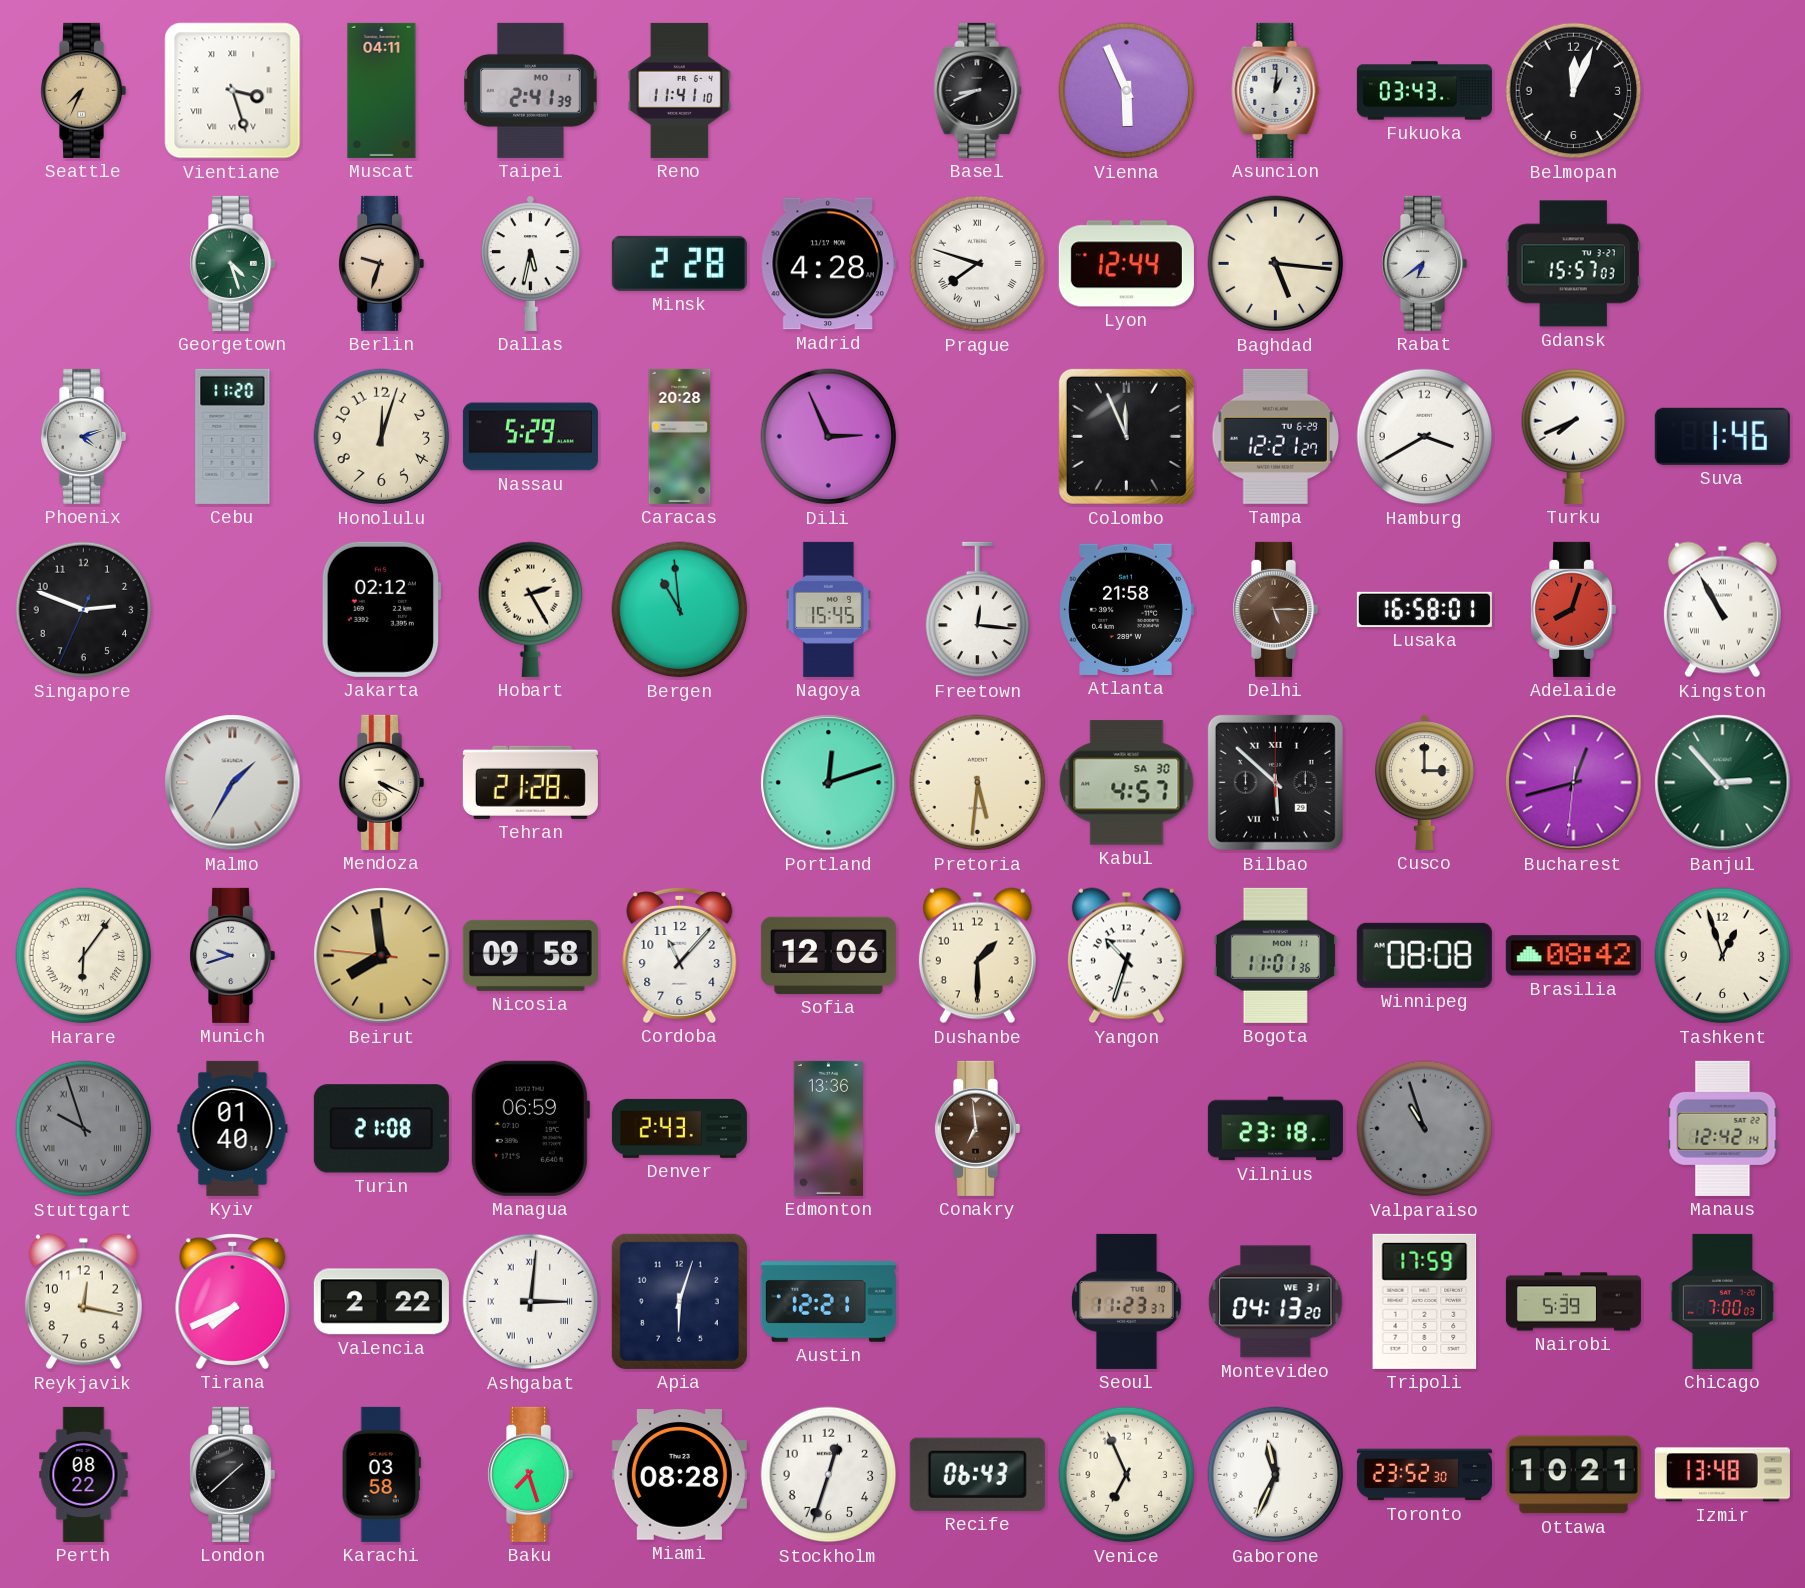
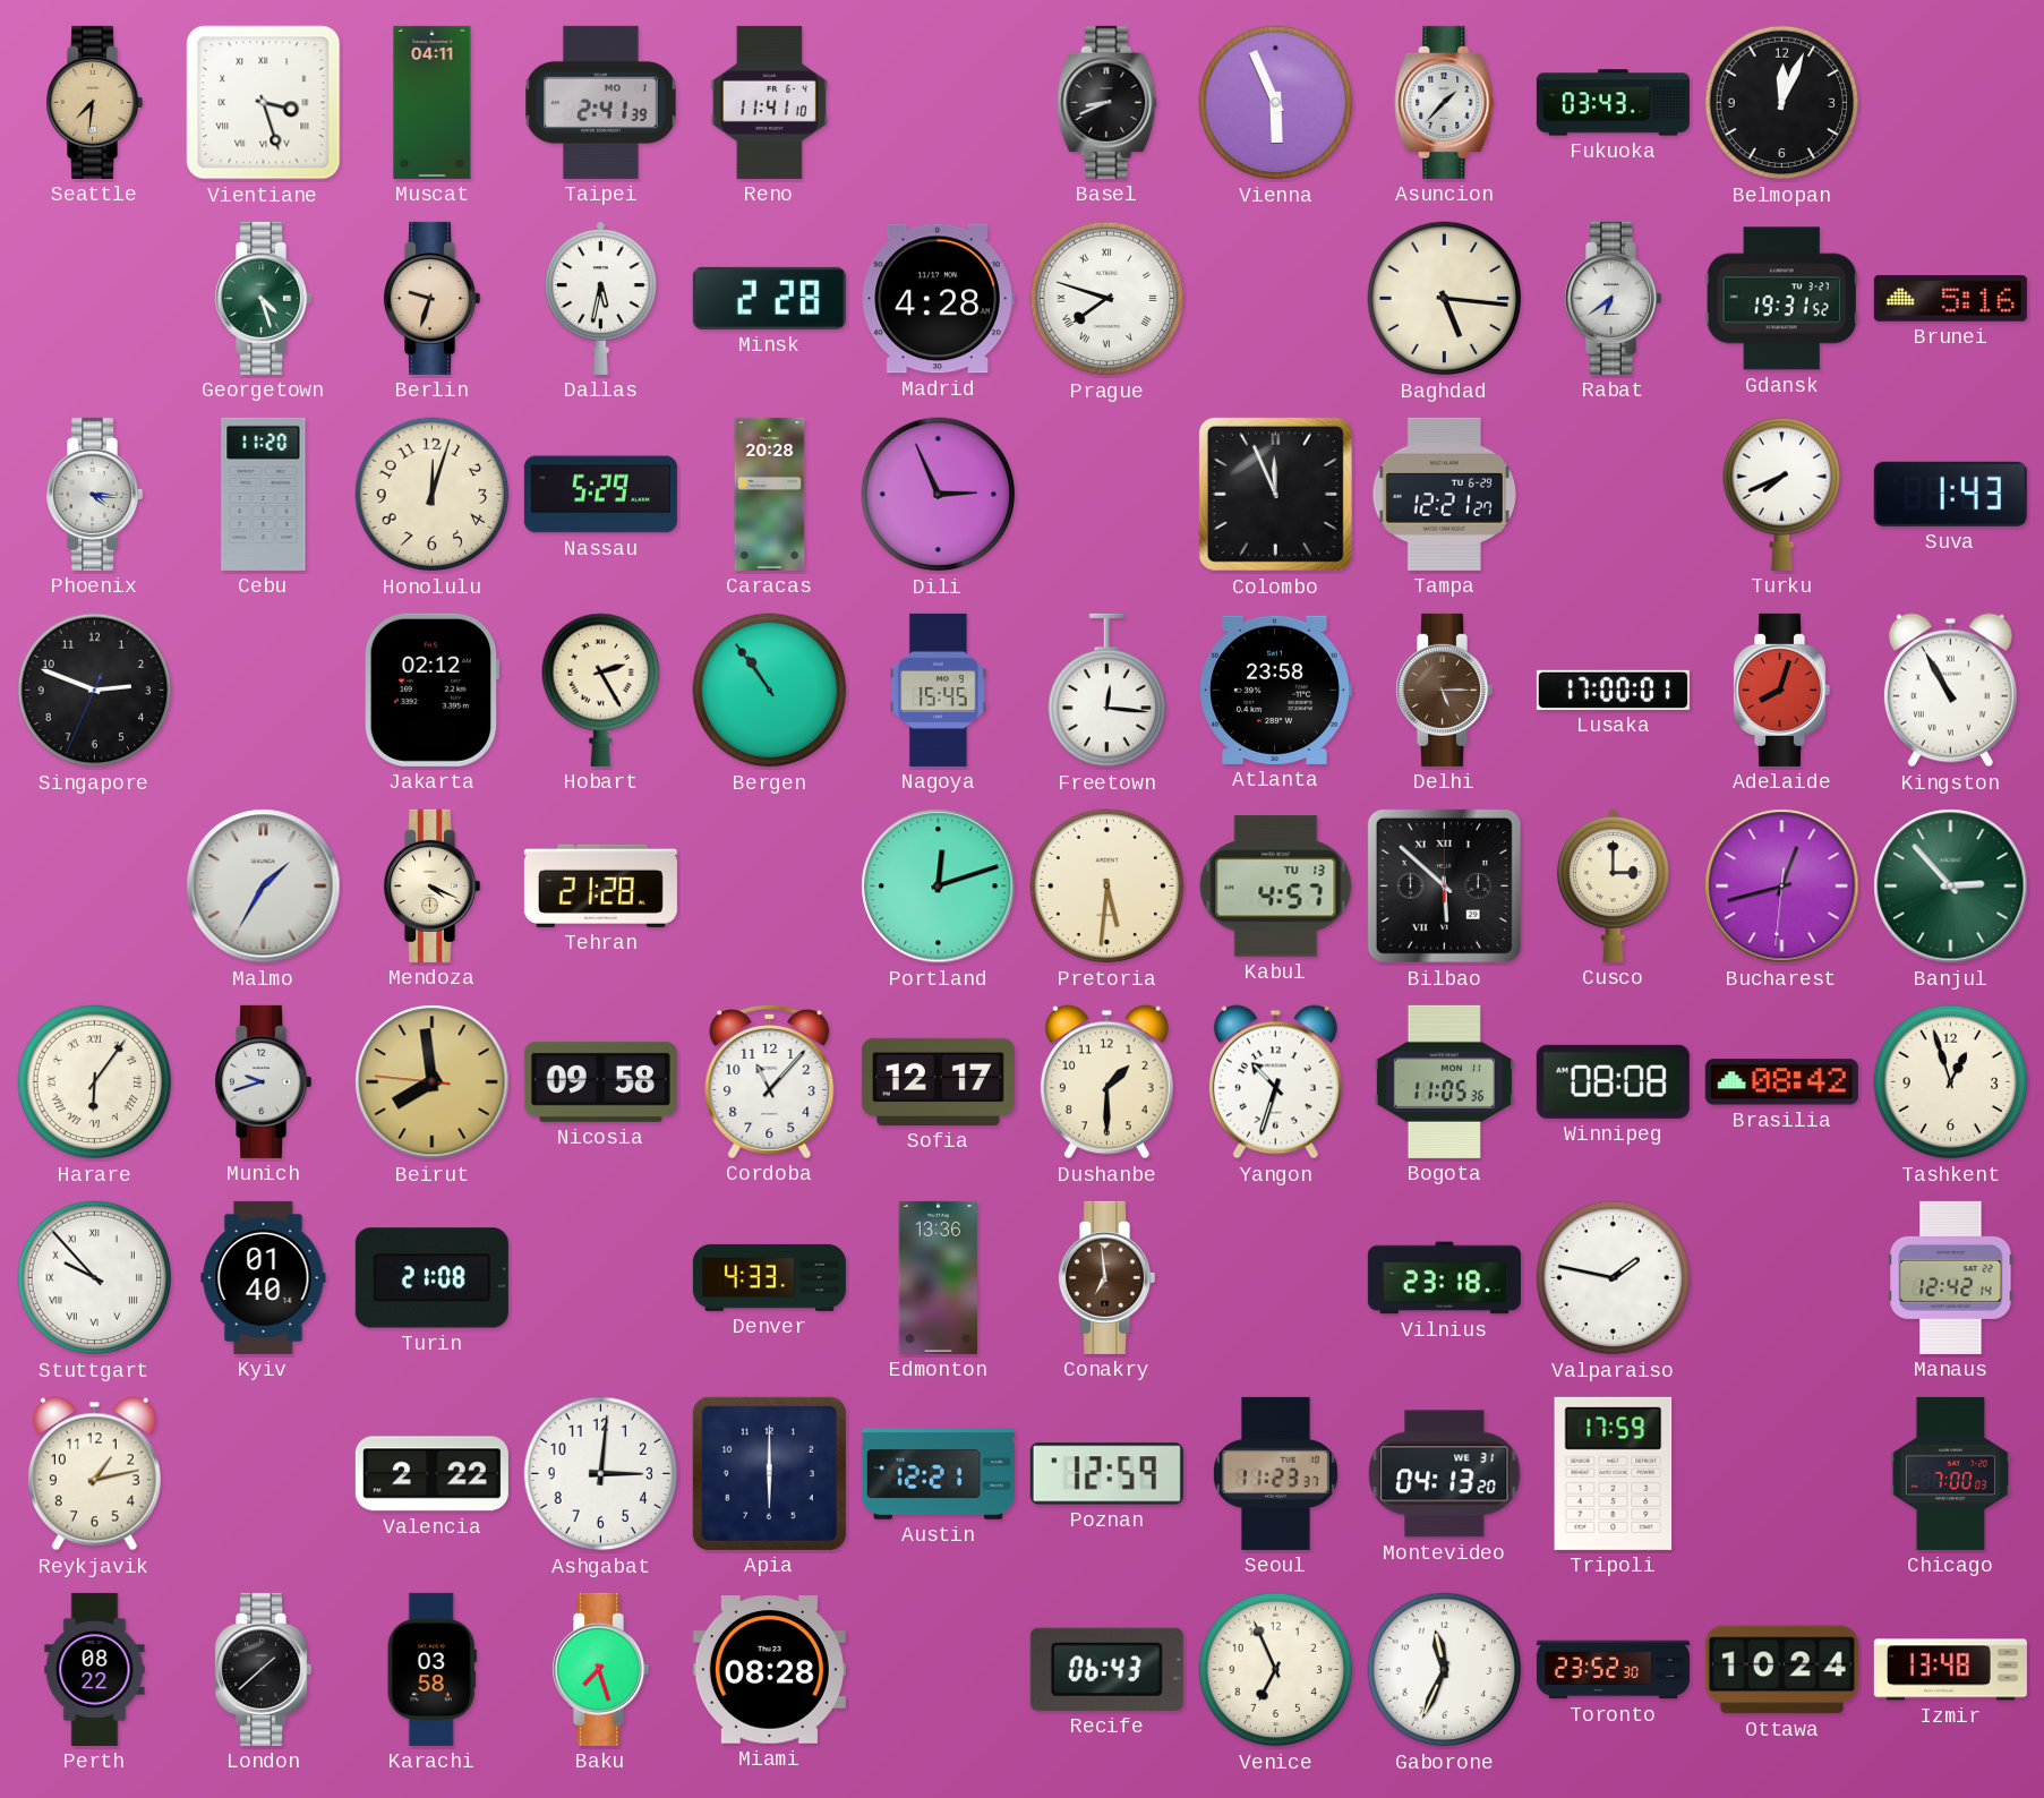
Seattle: 7:34 -> 7:31
Asuncion: 1:01 -> 1:37
Lyon: 12:44 -> none
Gdansk: 15:57 -> 19:31
Brunei: none -> 5:16
Phoenix: 4:12 -> 4:16
Hamburg: 3:40 -> none
Suva: 1:46 -> 1:43
Bergen: 10:59 -> 10:54
Atlanta: 21:58 -> 23:58
Lusaka: 16:58 -> 17:00
Kabul date: SA 30 -> TU 13
Sofia: 12:06 -> 12:17
Bogota: 11:01 -> 11:05
Stuttgart: 9:57 -> 9:53
Stuttgart dial: grey -> white
Managua: 06:59 -> none
Denver: 2:43 -> 4:33
Valparaiso: 10:57 -> 1:47
Valparaiso dial: grey -> white
Reykjavik: 12:17 -> 1:13
Tirana: 7:41 -> none
Ashgabat numerals: Roman -> Arabic
Apia: 6:03 -> 6:00
Poznan: none -> 12:59
Nairobi: 5:39 -> none
Stockholm: 12:33 -> none
Ottawa: 10:21 -> 10:24
